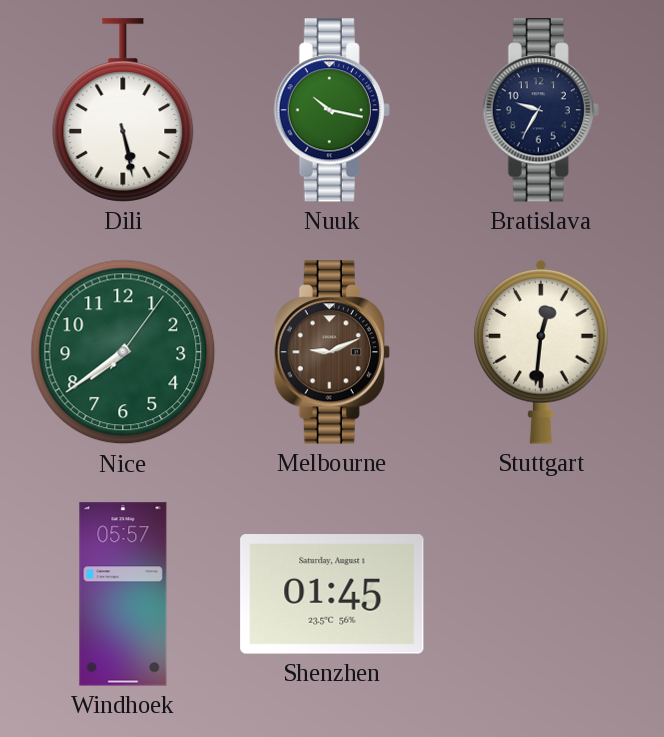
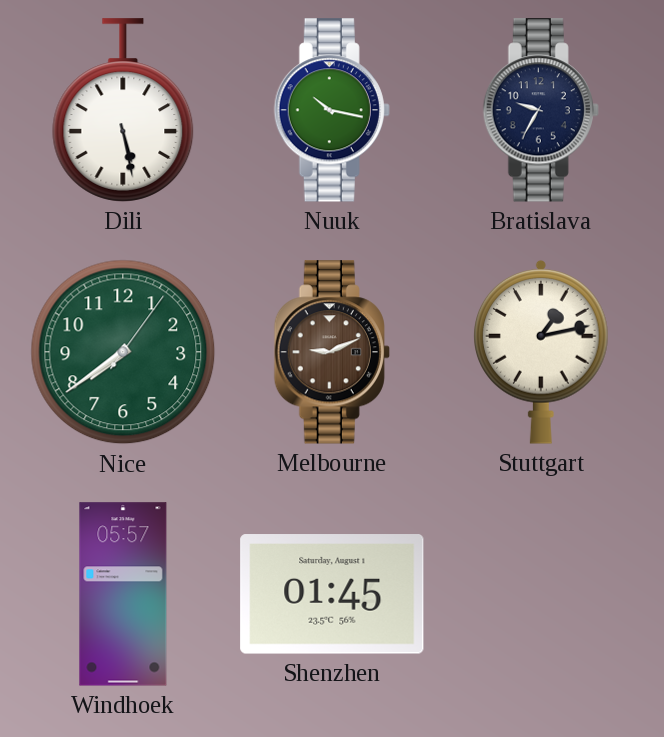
Stuttgart: 12:31 -> 1:13
